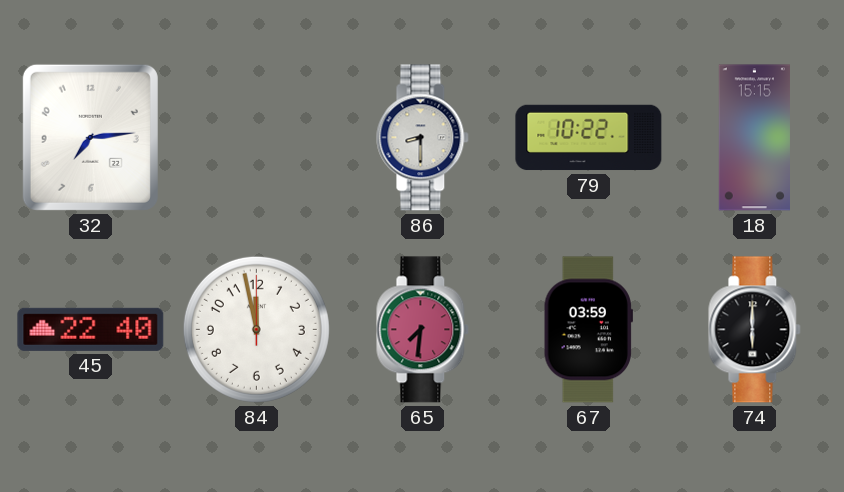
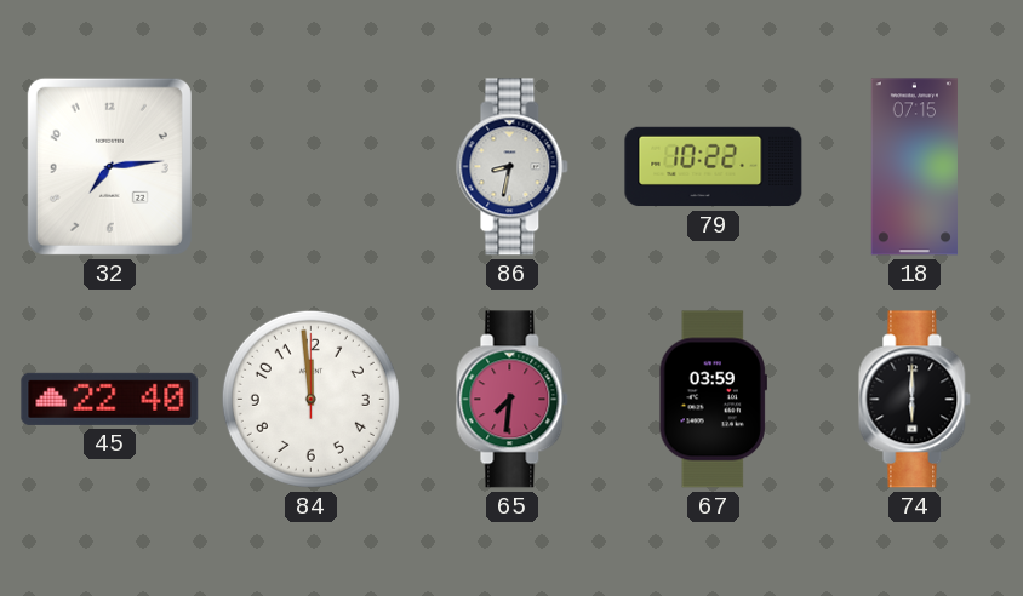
86: 8:30 -> 8:32
18: 15:15 -> 07:15
84: 11:58 -> 11:59
